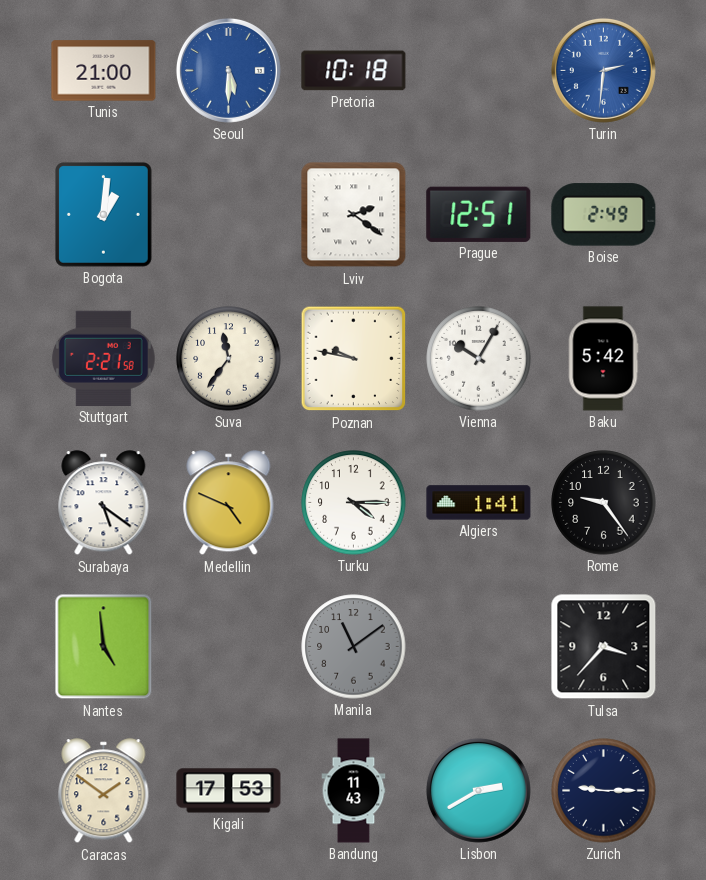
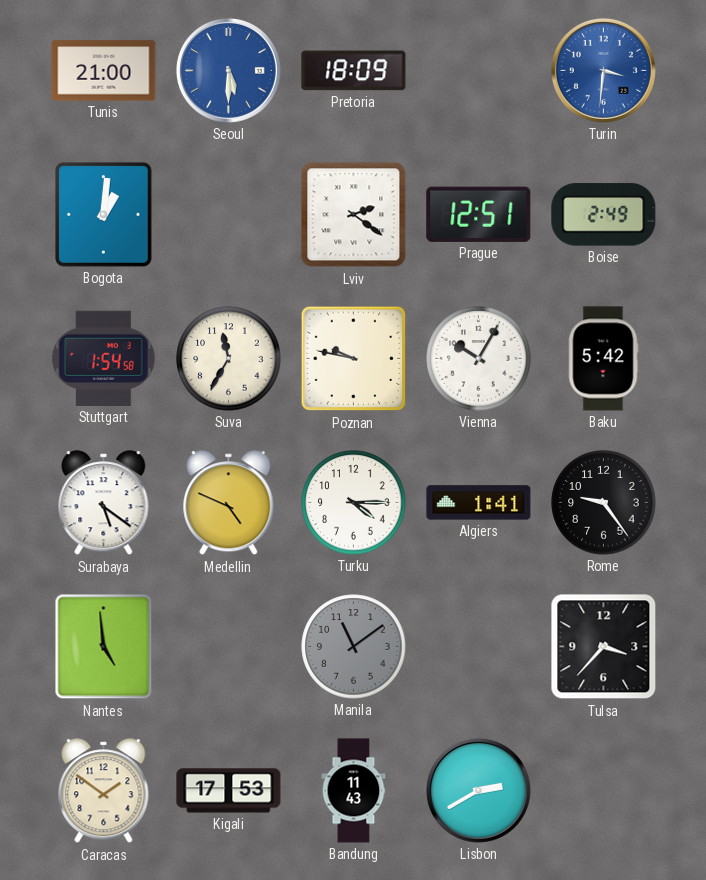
Pretoria: 10:18 -> 18:09
Turin: 2:31 -> 3:31
Stuttgart: 2:21 -> 1:54
Suva: 11:36 -> 11:35
Zurich: 9:15 -> none
